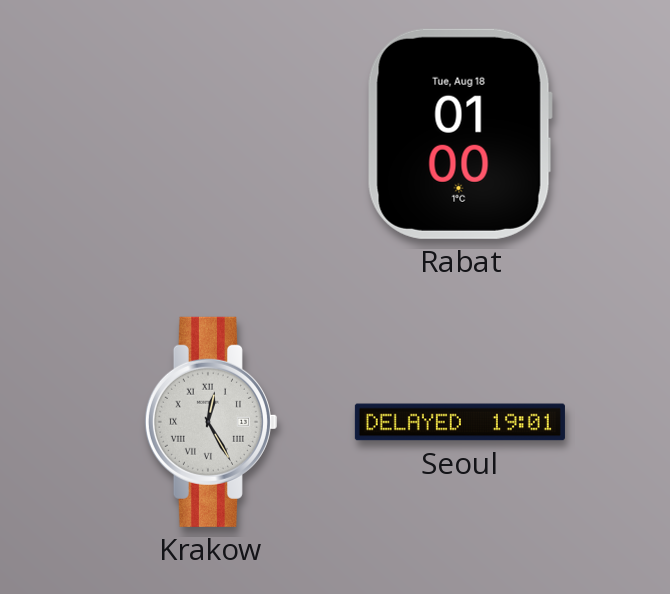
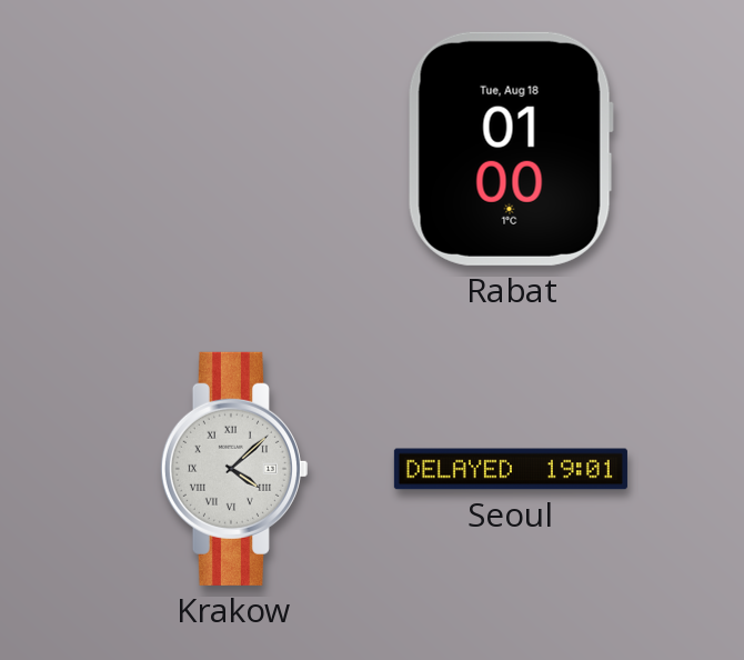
Krakow: 12:25 -> 4:08
